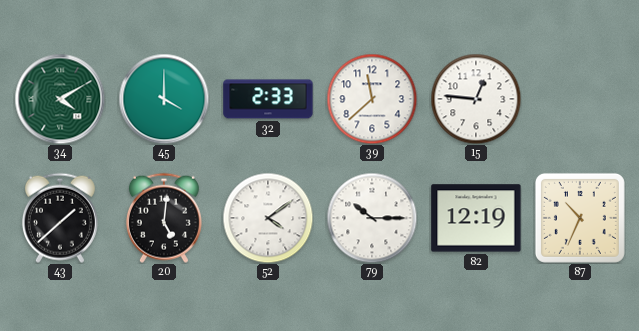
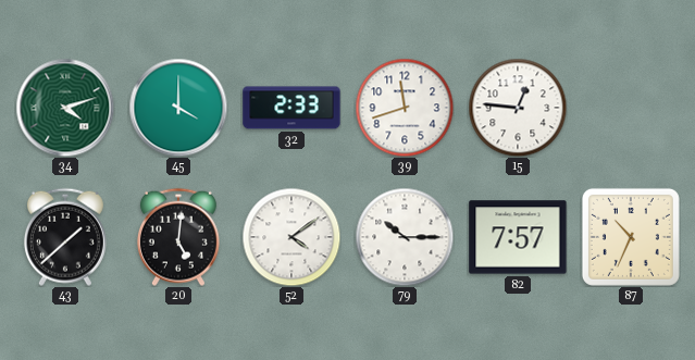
34: 4:10 -> 4:12
39: 11:38 -> 11:42
82: 12:19 -> 7:57
